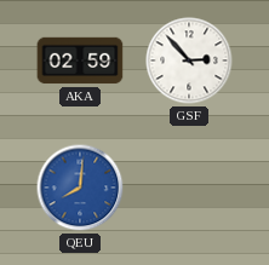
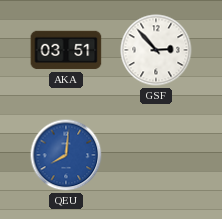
AKA: 02:59 -> 03:51
